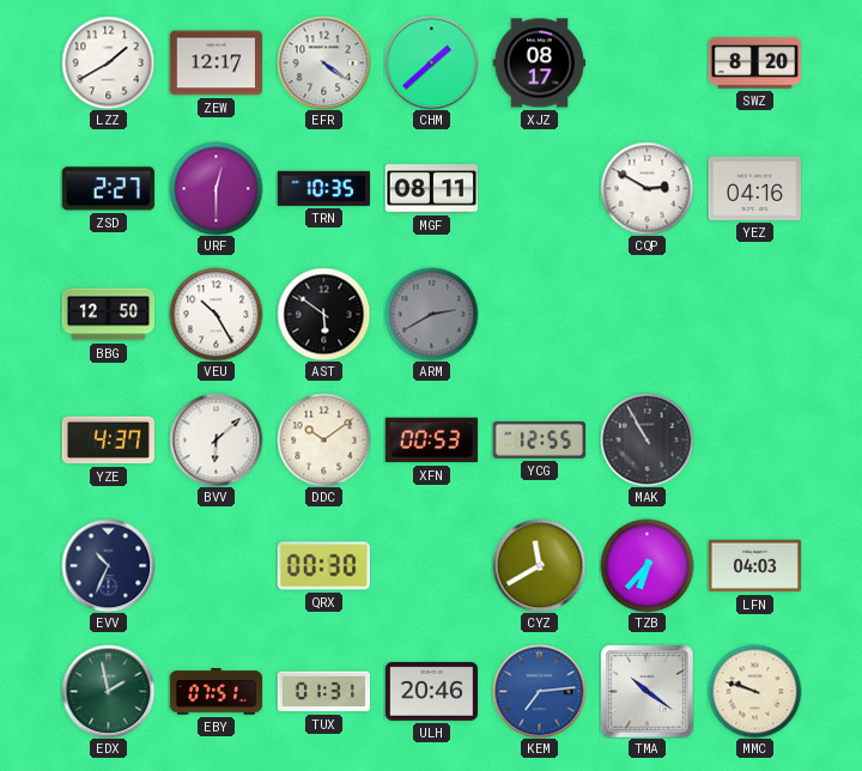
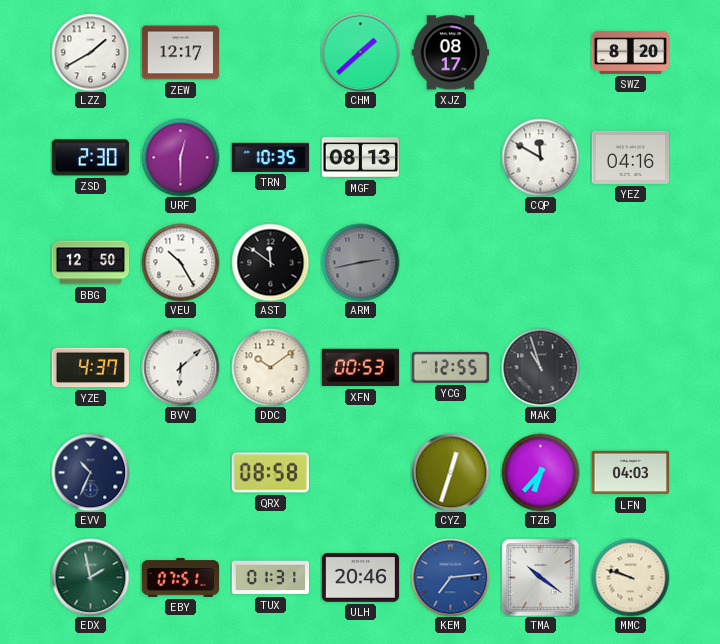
EFR: 4:21 -> none
ZSD: 2:27 -> 2:30
MGF: 08:11 -> 08:13
CQP: 2:50 -> 11:50
AST: 5:51 -> 11:51
ARM: 2:40 -> 2:43
MAK: 10:55 -> 10:57
QRX: 00:30 -> 08:58
CYZ: 11:40 -> 12:33
